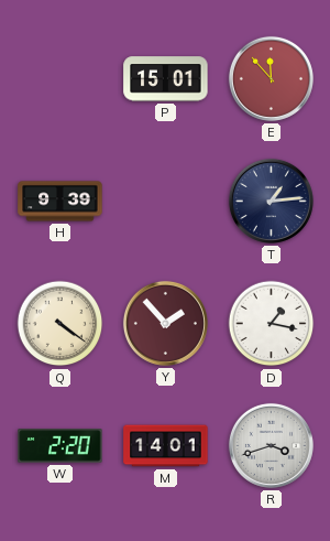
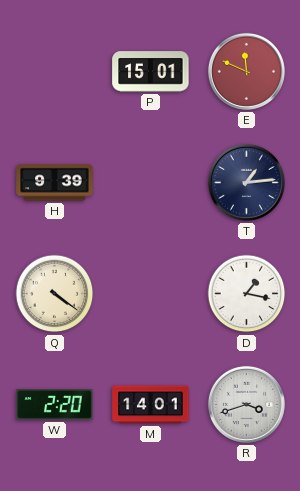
E: 11:53 -> 11:49
Y: 1:53 -> none
